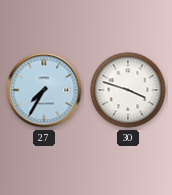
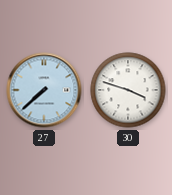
27: 7:35 -> 7:38
